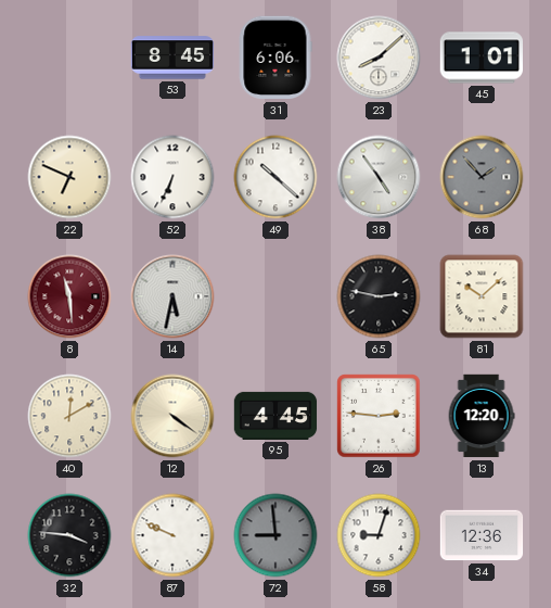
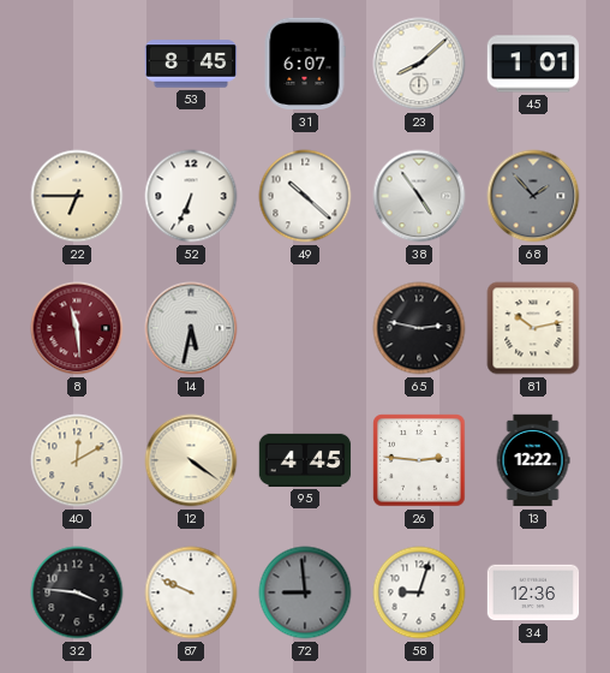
31: 6:06 -> 6:07
22: 6:49 -> 6:45
81: 10:08 -> 10:13
13: 12:20 -> 12:22
